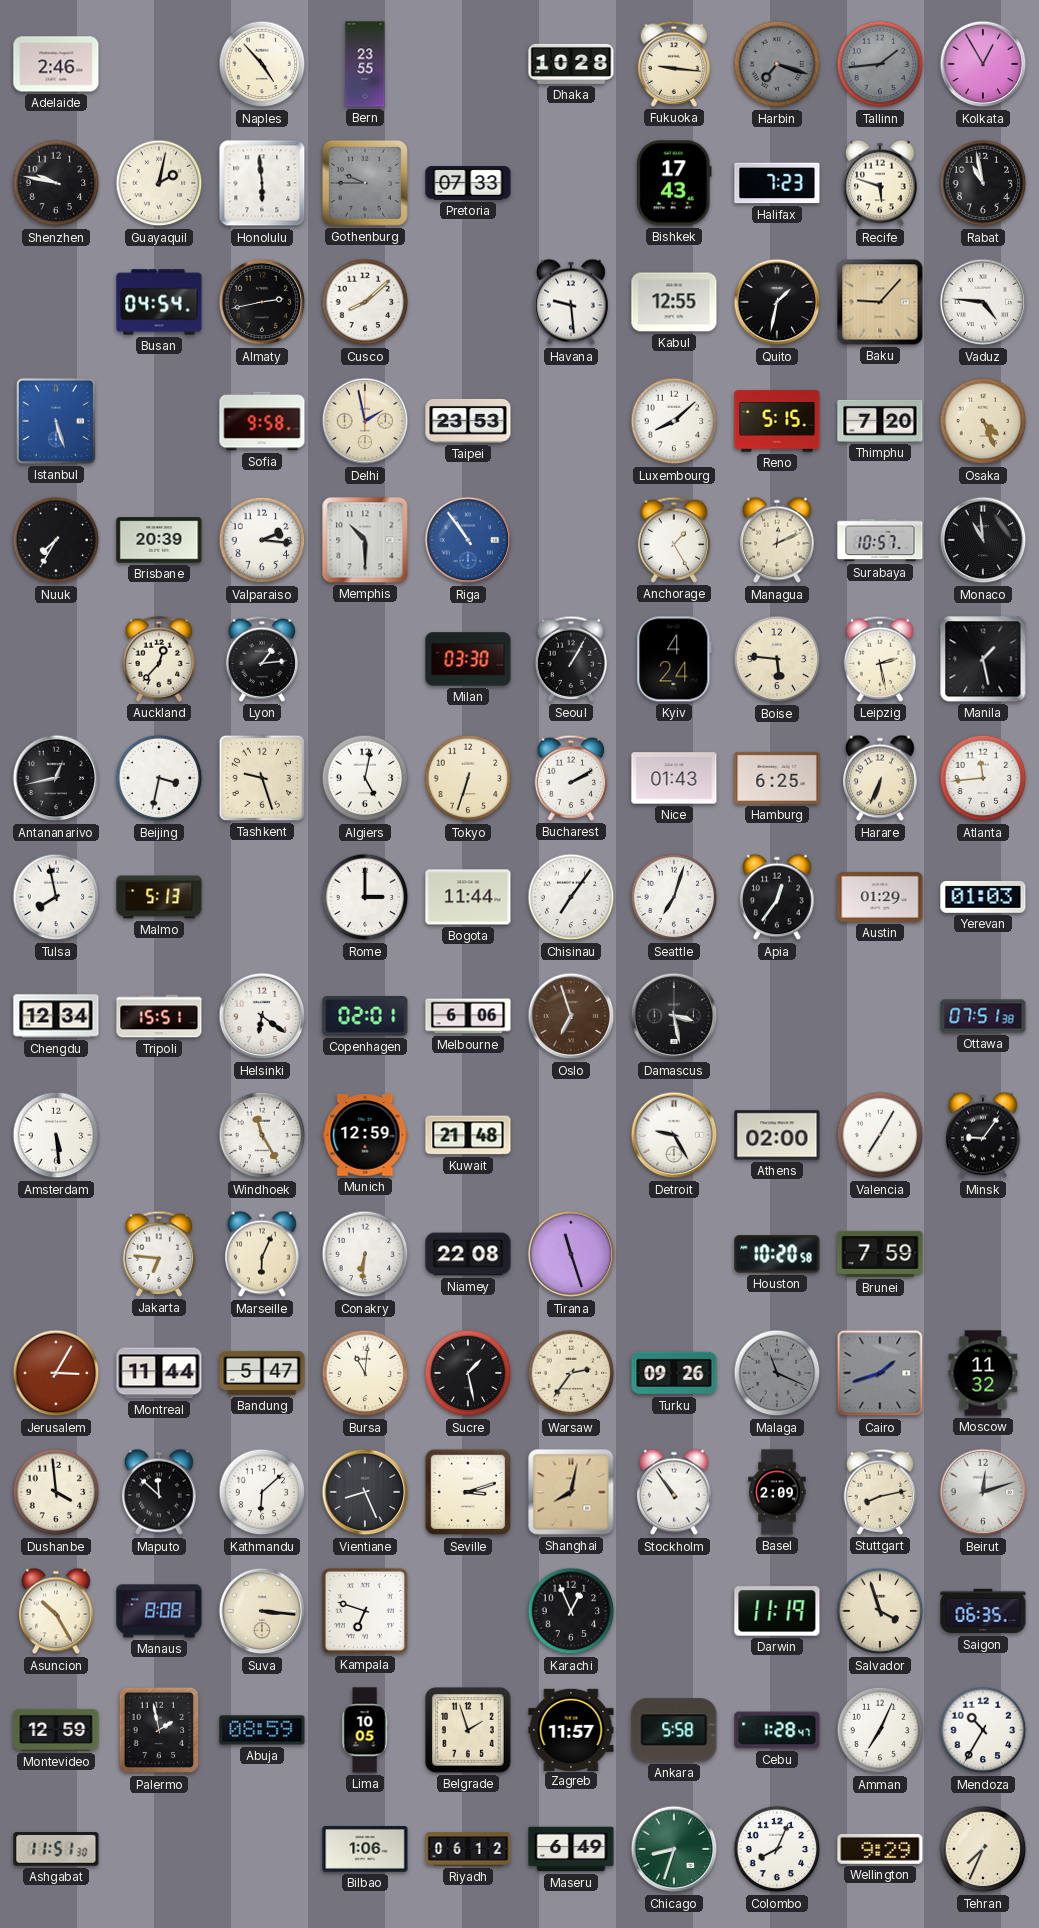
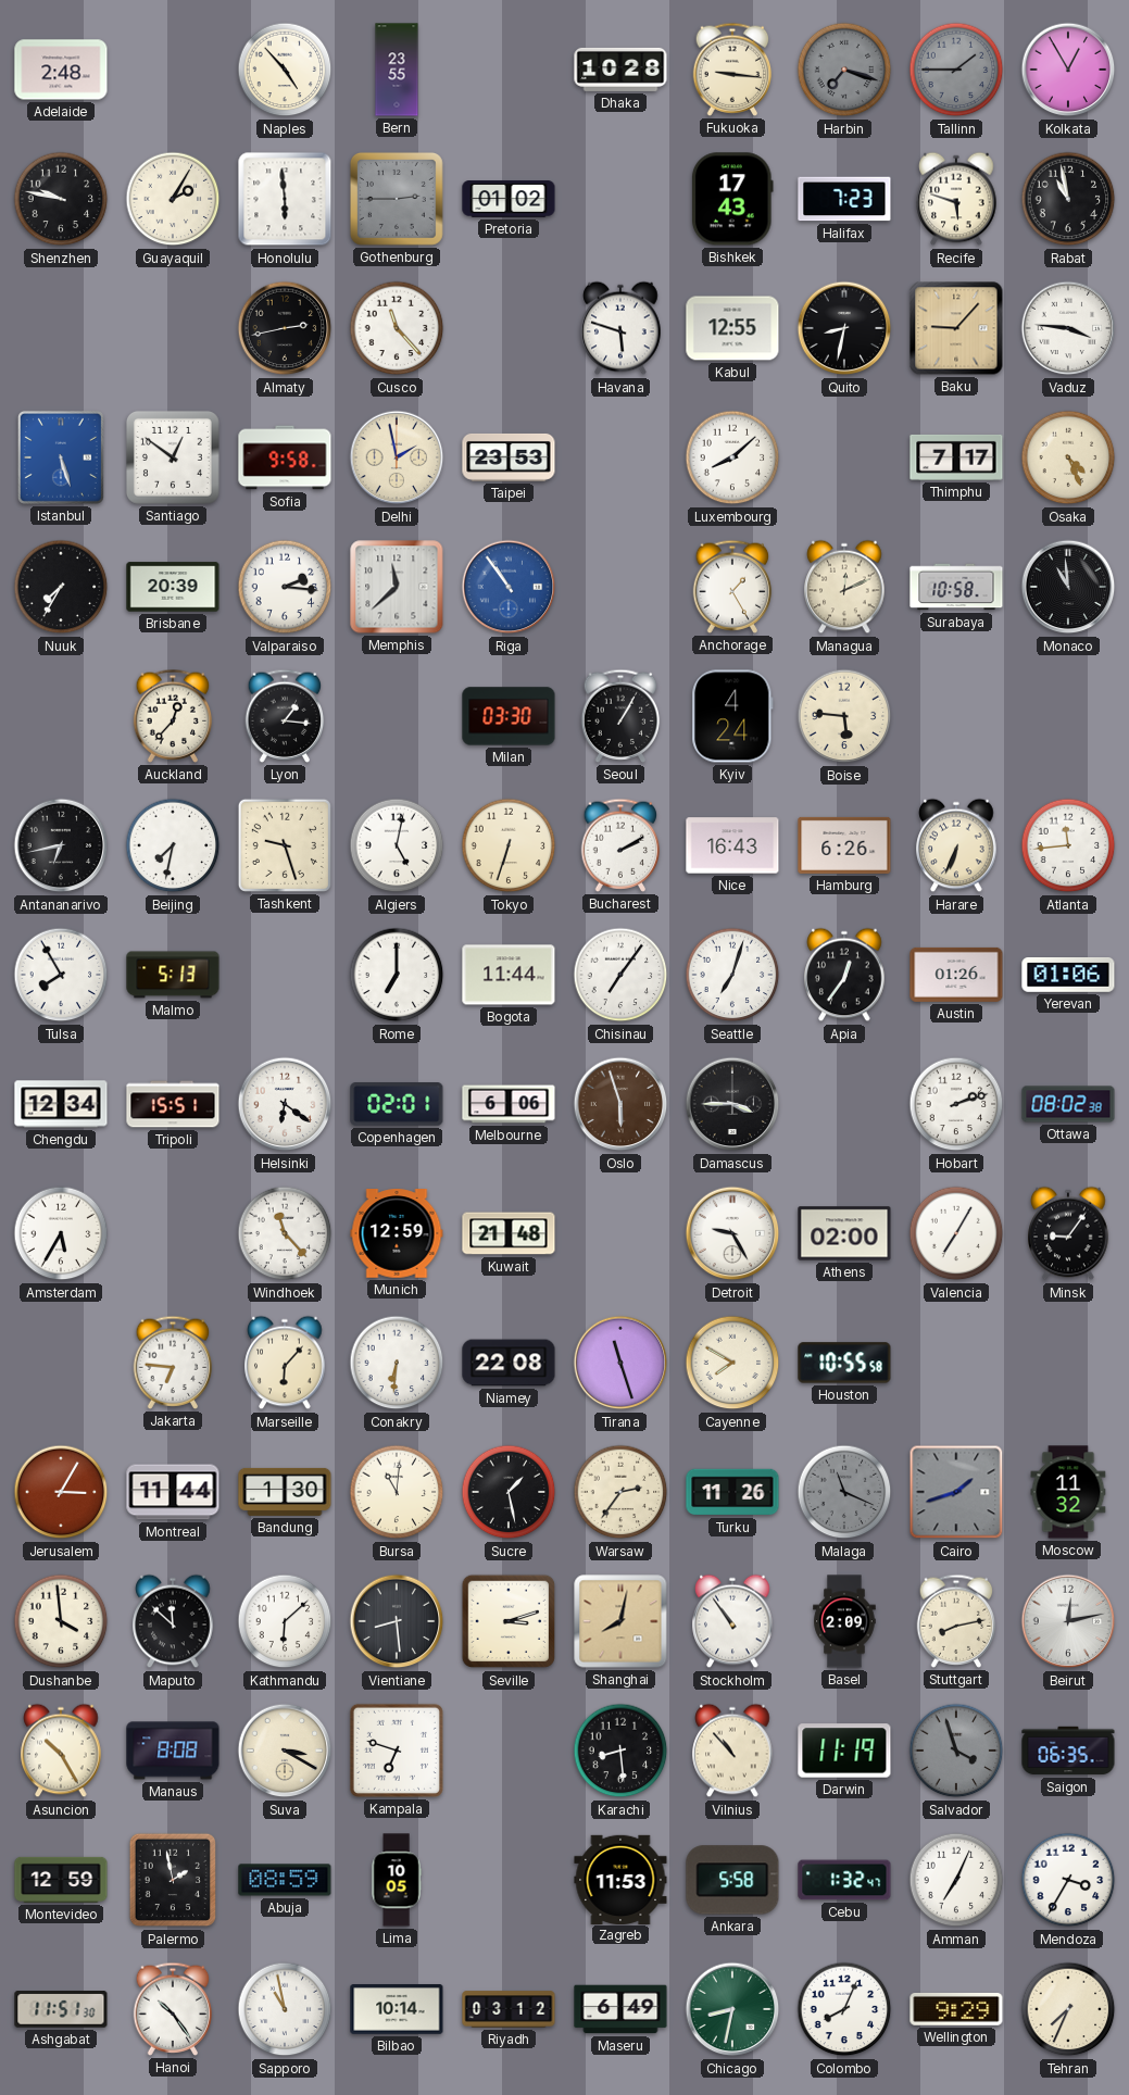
Adelaide: 2:46 -> 2:48
Tallinn: 1:44 -> 1:45
Guayaquil: 2:02 -> 2:05
Gothenburg: 9:45 -> 2:45
Pretoria: 07:33 -> 01:02
Busan: 04:54 -> none
Cusco: 8:08 -> 11:23
Havana: 9:29 -> 5:48
Quito: 1:32 -> 8:32
Vaduz: 4:46 -> 3:46
Santiago: none -> 12:51
Reno: 5:15 -> none
Thimphu: 7:20 -> 7:17
Memphis: 10:30 -> 11:38
Surabaya: 10:57 -> 10:58
Lyon: 1:14 -> 1:16
Leipzig: 2:28 -> none
Manila: 1:28 -> none
Antananarivo: 12:43 -> 6:43
Beijing: 3:32 -> 7:32
Nice: 01:43 -> 16:43
Hamburg: 6:25 -> 6:26
Tulsa: 7:58 -> 7:55
Rome: 3:00 -> 7:00
Austin: 01:29 -> 01:26
Yerevan: 01:03 -> 01:06
Oslo: 6:57 -> 5:57
Damascus: 3:28 -> 3:45
Hobart: none -> 2:12
Ottawa: 07:51 -> 08:02
Amsterdam: 5:29 -> 5:35
Windhoek: 11:25 -> 11:23
Marseille: 6:04 -> 6:07
Cayenne: none -> 7:50
Houston: 10:20 -> 10:55
Brunei: 7:59 -> none
Bandung: 5:47 -> 1:30
Turku: 09:26 -> 11:26
Vientiane: 8:26 -> 8:29
Beirut: 12:12 -> 12:13
Suva: 3:16 -> 3:20
Karachi: 12:56 -> 8:29
Vilnius: none -> 10:53
Salvador dial: cream -> grey
Belgrade: 1:57 -> none
Zagreb: 11:57 -> 11:53
Cebu: 1:28 -> 1:32
Mendoza: 10:35 -> 3:35
Hanoi: none -> 10:24
Sapporo: none -> 10:58
Bilbao: 1:06 -> 10:14
Riyadh: 06:12 -> 03:12
Chicago: 8:33 -> 8:32
